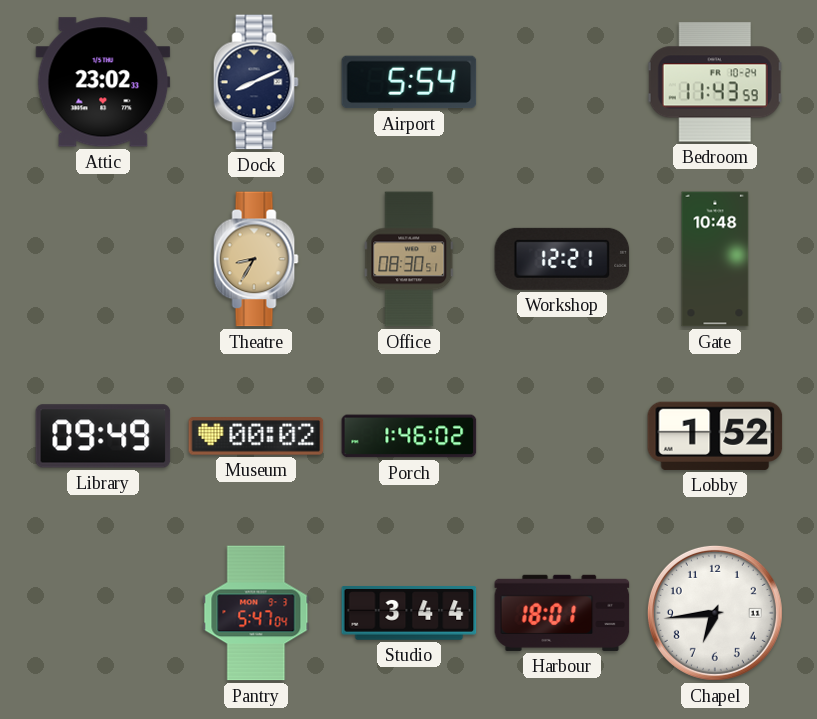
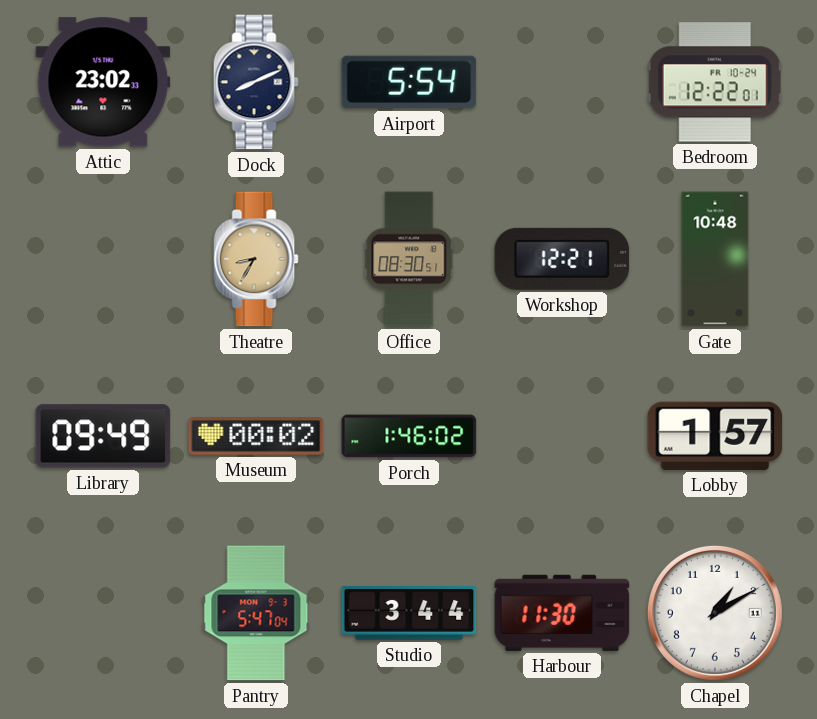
Bedroom: 11:43 -> 12:22
Lobby: 1:52 -> 1:57
Harbour: 18:01 -> 11:30
Chapel: 6:44 -> 1:10
